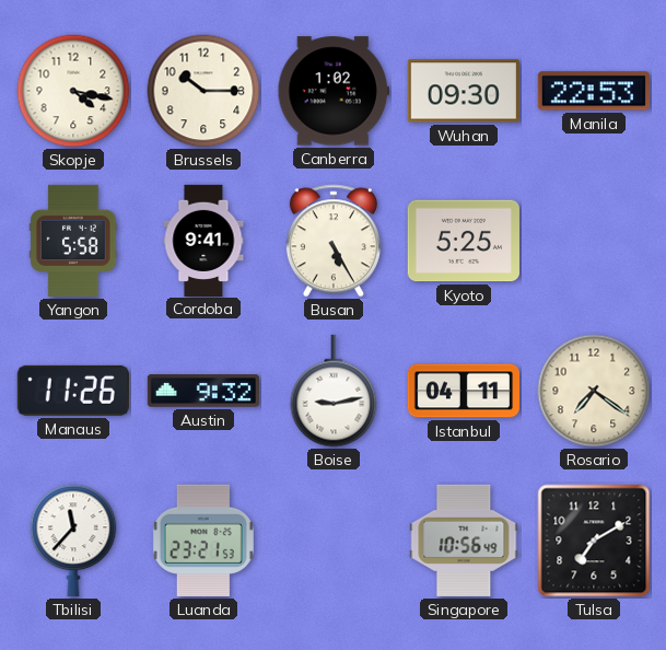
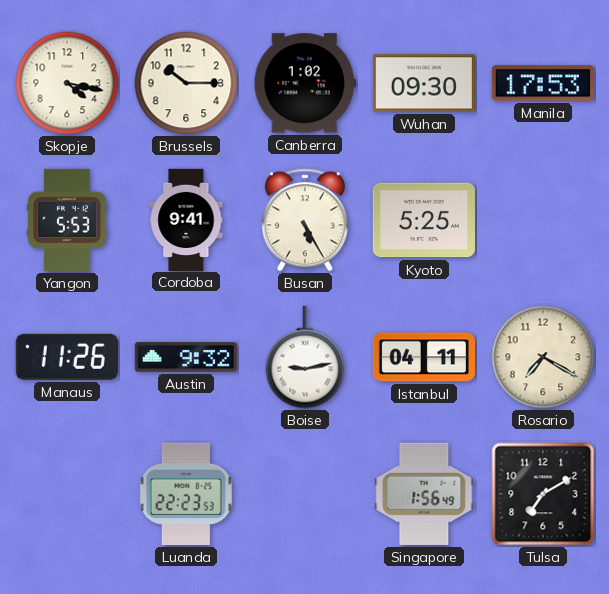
Manila: 22:53 -> 17:53
Yangon: 5:58 -> 5:53
Rosario: 7:21 -> 7:20
Tbilisi: 11:37 -> none
Luanda: 23:21 -> 22:23
Singapore: 10:56 -> 1:56
